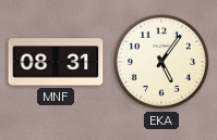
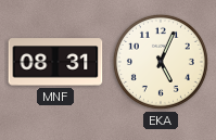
EKA: 5:06 -> 5:04
